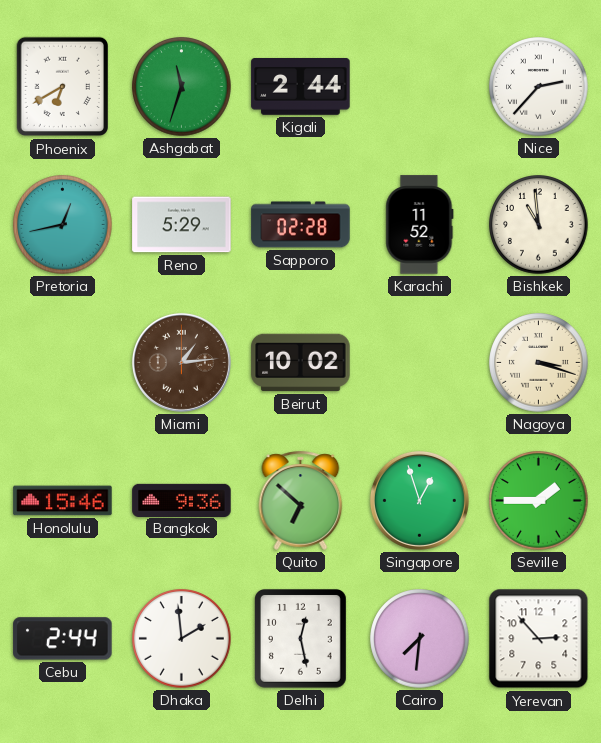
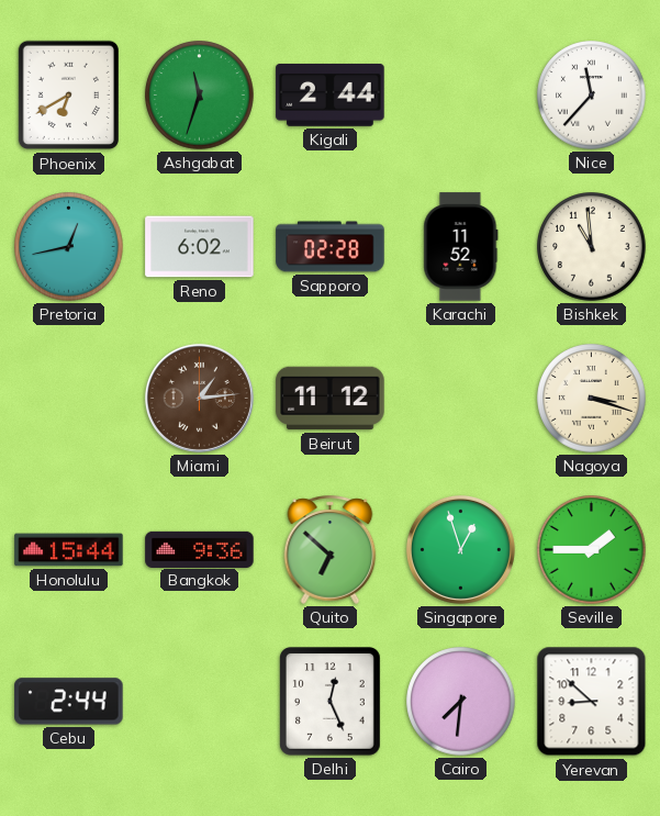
Nice: 2:37 -> 11:37
Reno: 5:29 -> 6:02
Beirut: 10:02 -> 11:12
Honolulu: 15:46 -> 15:44
Dhaka: 1:59 -> none
Delhi: 12:28 -> 12:26
Yerevan: 2:53 -> 8:52
